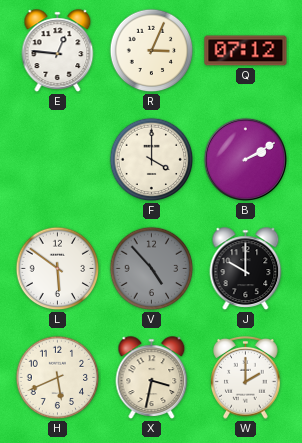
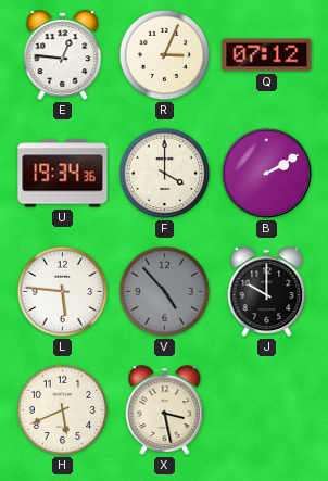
U: none -> 19:34
L: 5:51 -> 5:46
X: 3:32 -> 3:28
W: 2:00 -> none
